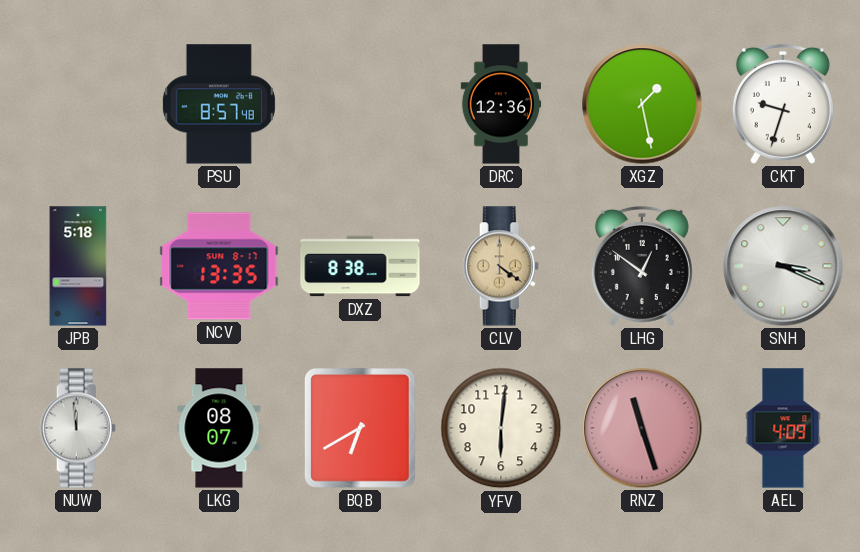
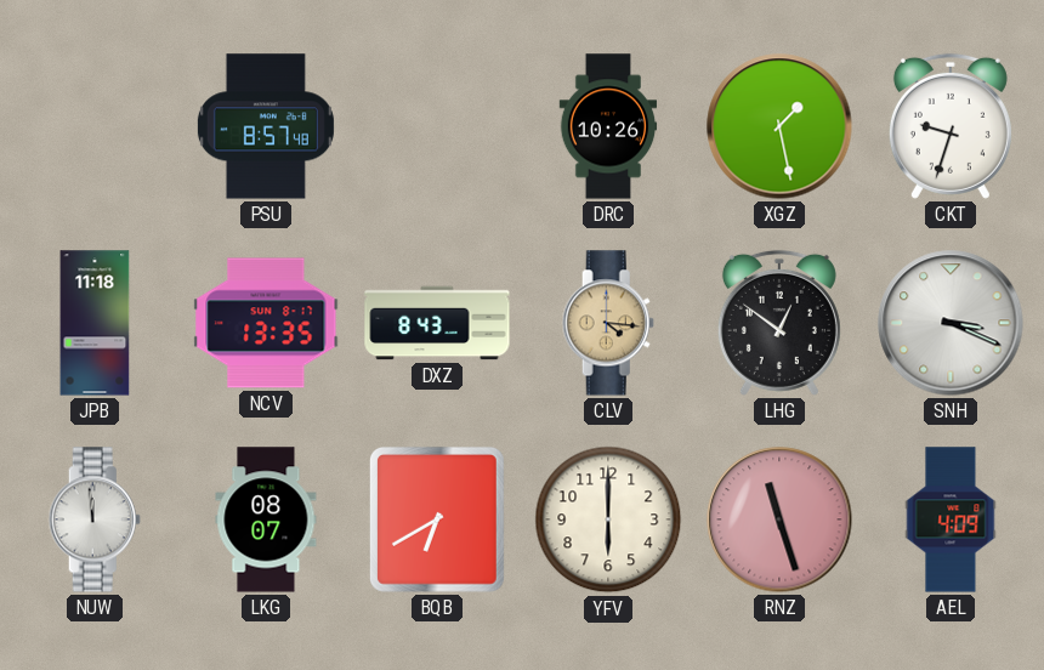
DRC: 12:36 -> 10:26
JPB: 5:18 -> 11:18
DXZ: 8:38 -> 8:43
CLV: 4:21 -> 4:16
YFV: 6:01 -> 6:00
